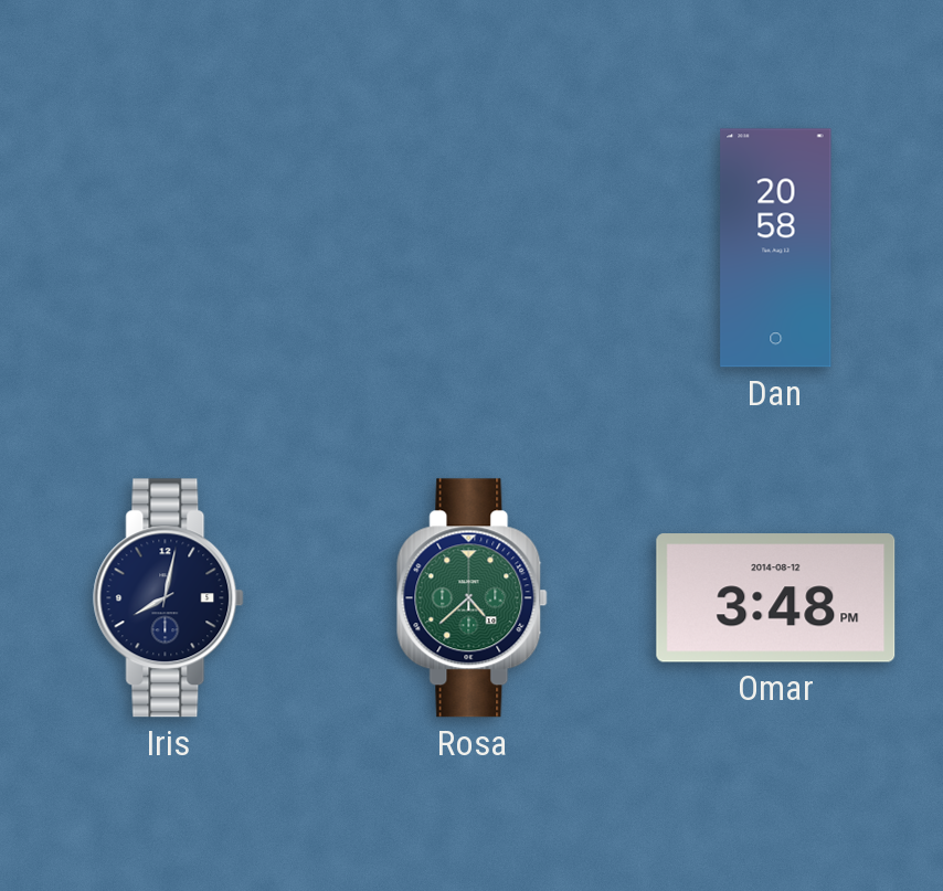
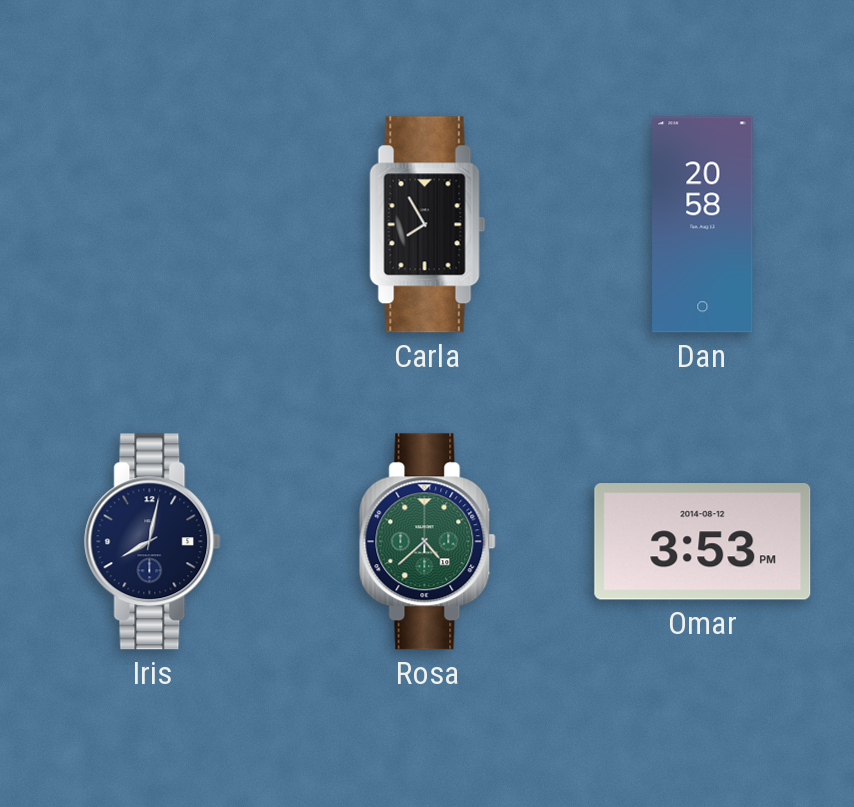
Carla: none -> 7:55
Omar: 3:48 -> 3:53
